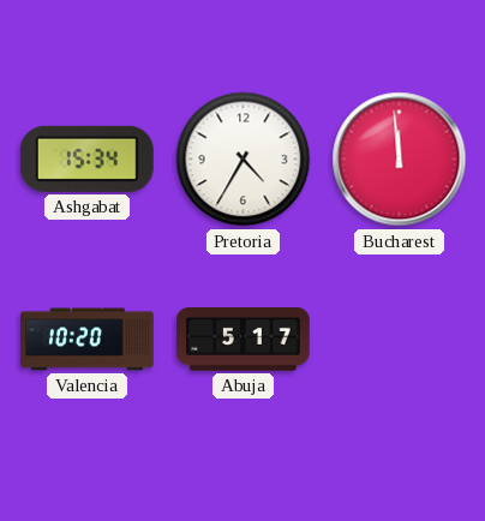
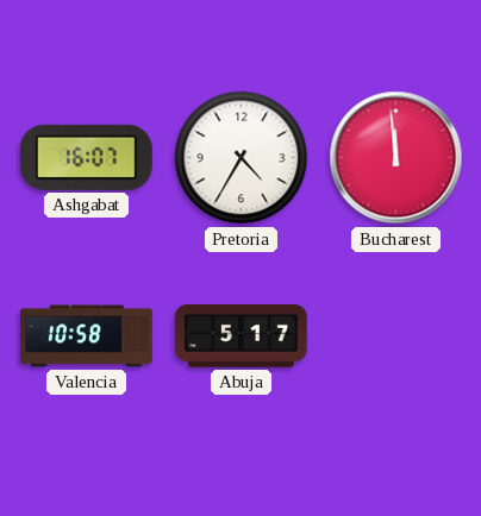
Ashgabat: 15:34 -> 16:07
Valencia: 10:20 -> 10:58
